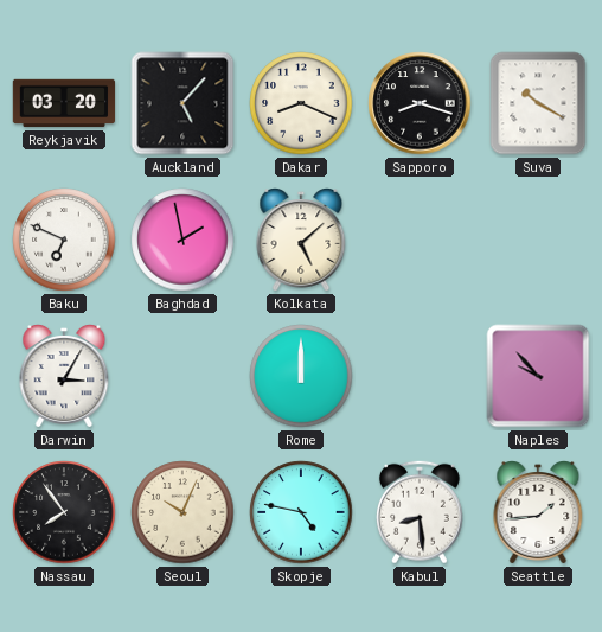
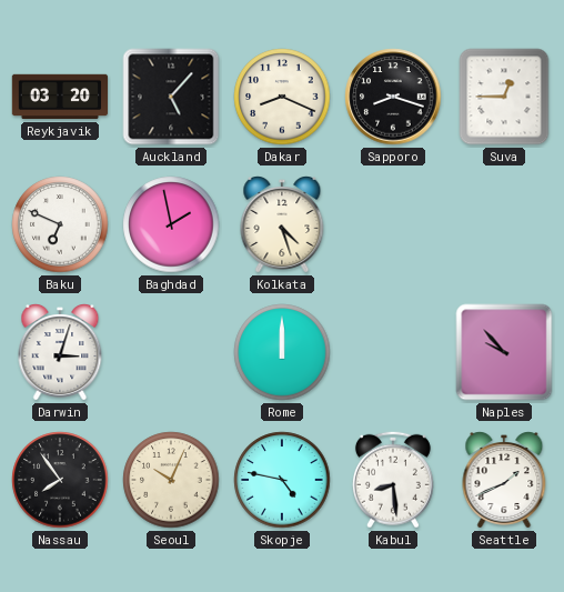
Suva: 10:20 -> 12:45
Kolkata: 5:08 -> 4:27
Darwin: 3:05 -> 3:03
Seattle: 1:44 -> 1:41
